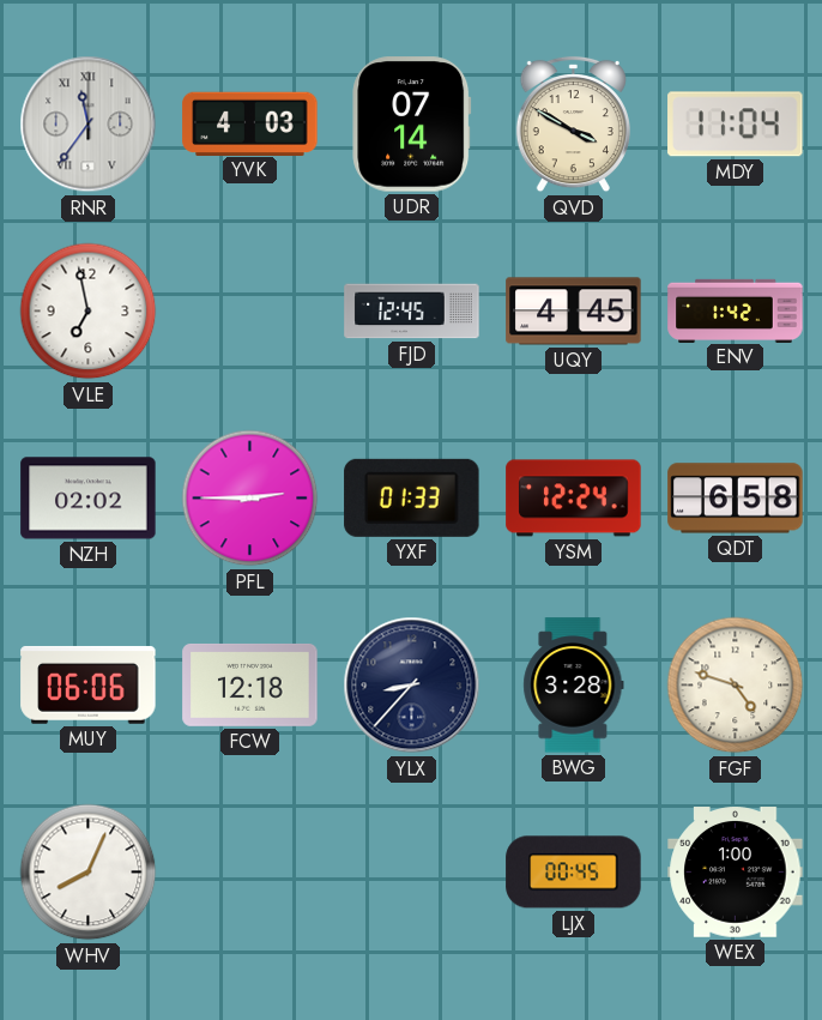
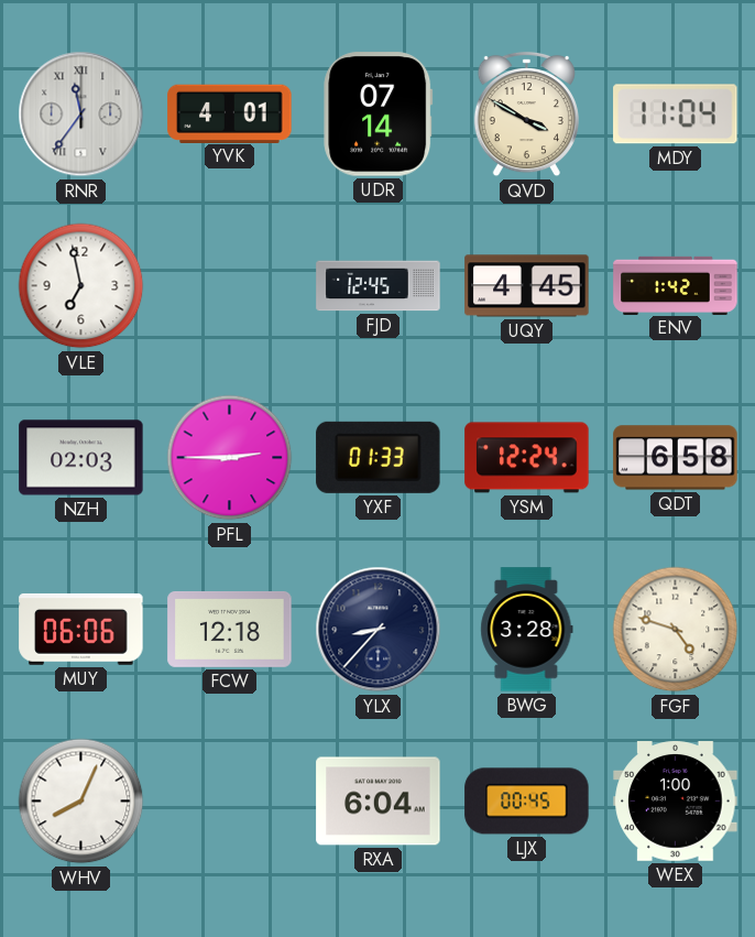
YVK: 4:03 -> 4:01
NZH: 02:02 -> 02:03
RXA: none -> 6:04
